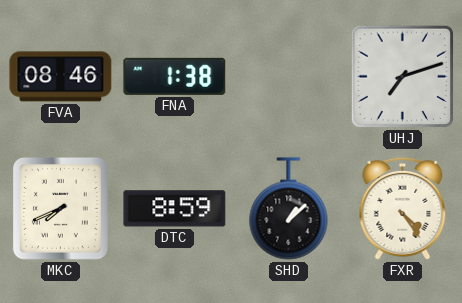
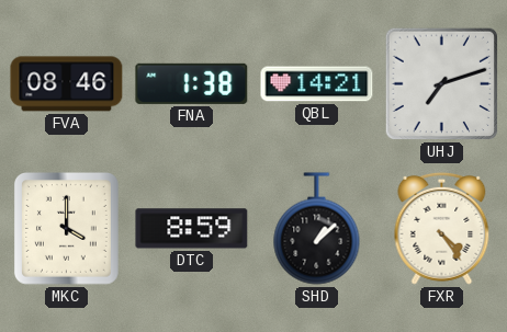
QBL: none -> 14:21
MKC: 7:41 -> 4:00
